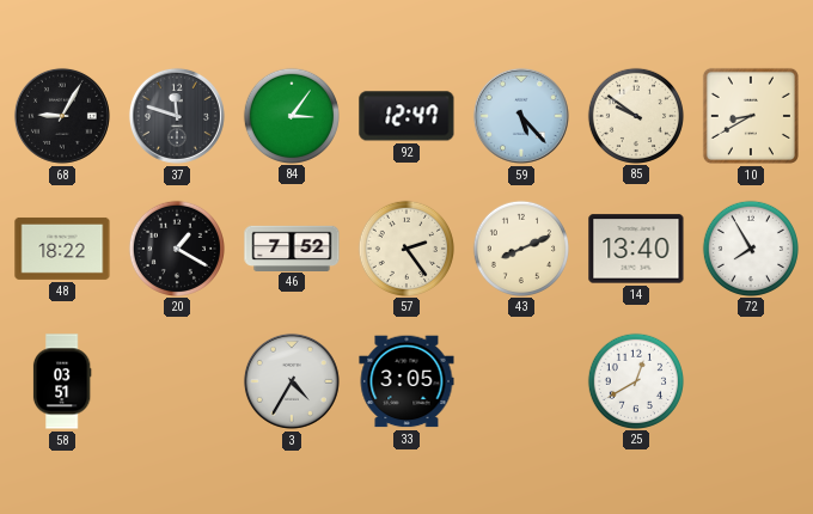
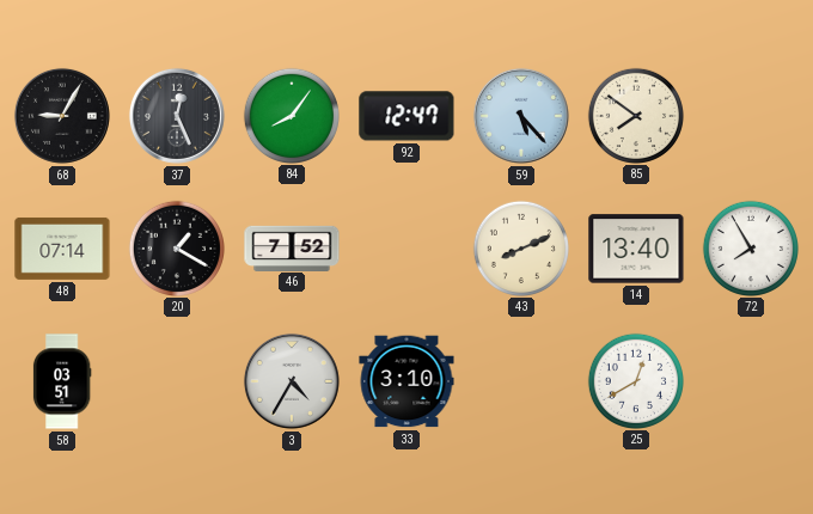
37: 11:48 -> 12:26
84: 3:06 -> 8:06
85: 9:51 -> 7:51
10: 8:40 -> none
48: 18:22 -> 07:14
57: 2:24 -> none
33: 3:05 -> 3:10
